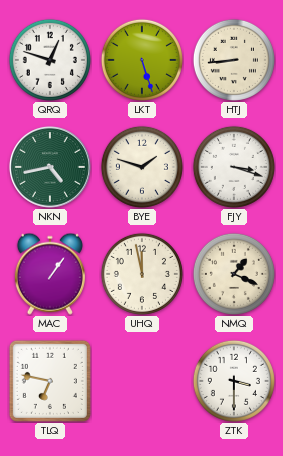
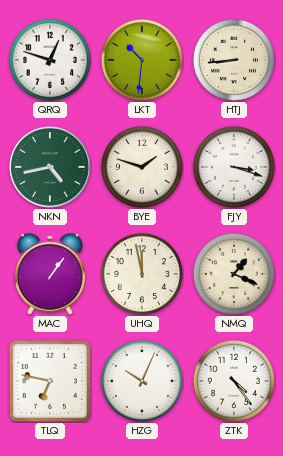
LKT: 5:27 -> 10:31
HZG: none -> 10:04
ZTK: 3:30 -> 4:24
